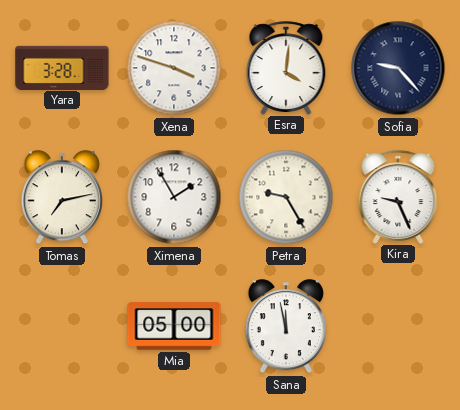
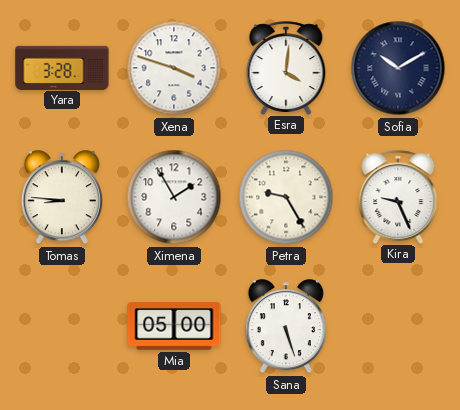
Sofia: 9:23 -> 10:10
Tomas: 7:13 -> 8:46
Sana: 11:58 -> 5:27
